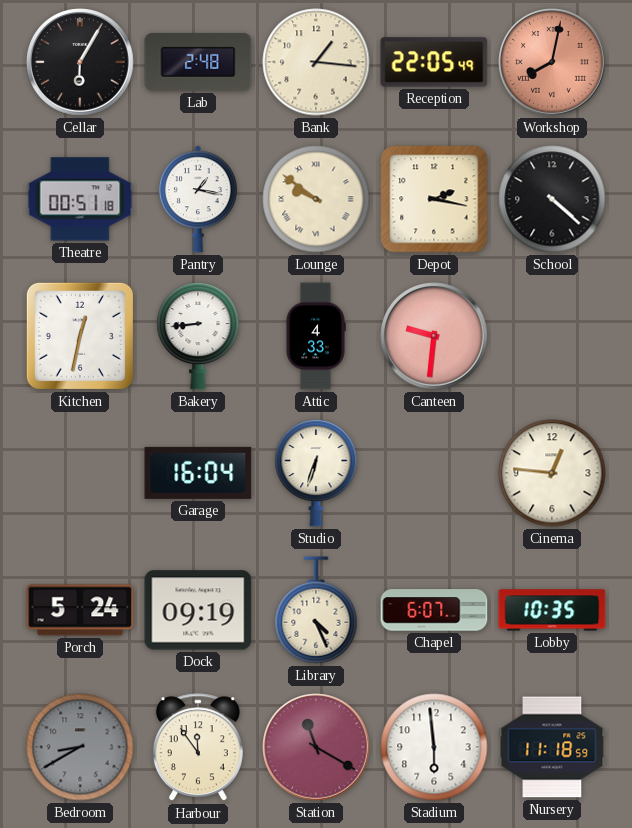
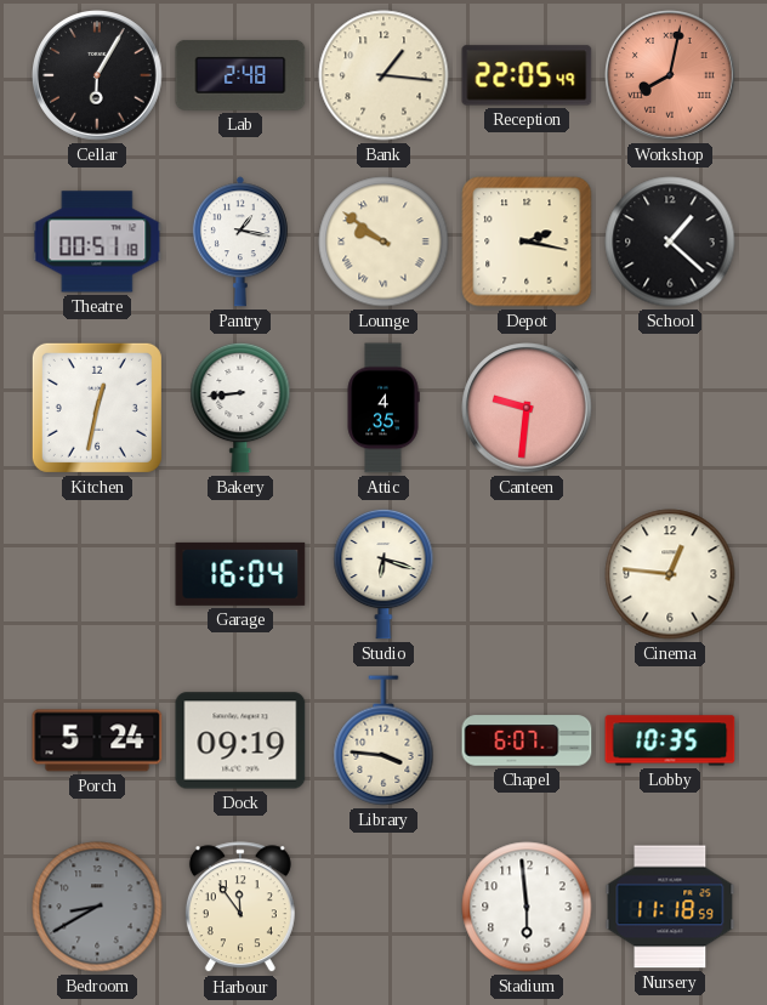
School: 4:22 -> 1:22
Attic: 4:33 -> 4:35
Studio: 6:33 -> 6:18
Library: 4:26 -> 3:46
Station: 11:20 -> none
